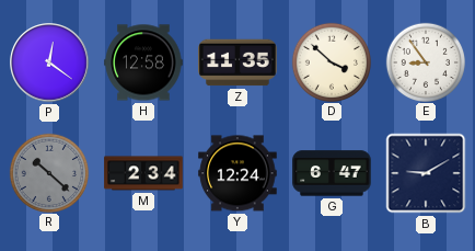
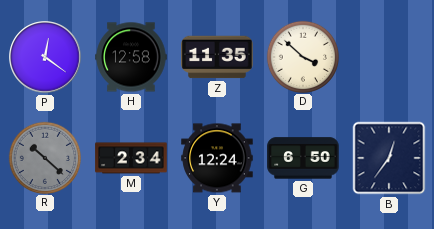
E: 8:54 -> none
G: 6:47 -> 6:50
B: 9:10 -> 12:36
